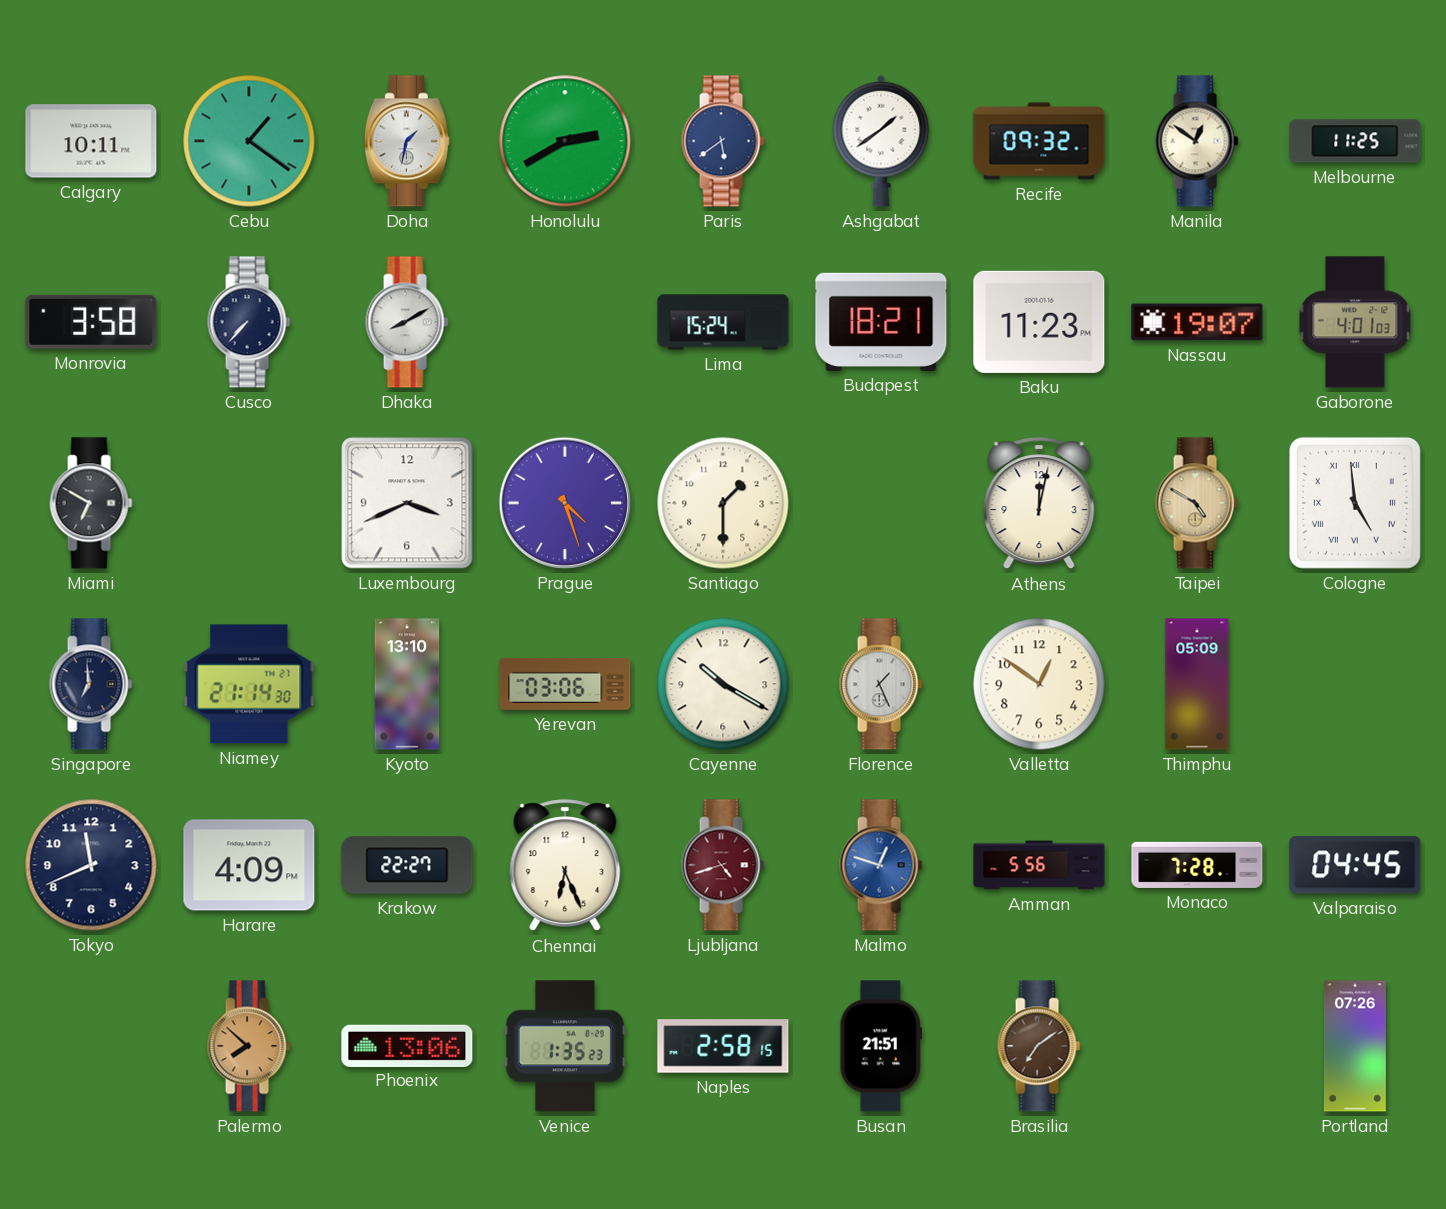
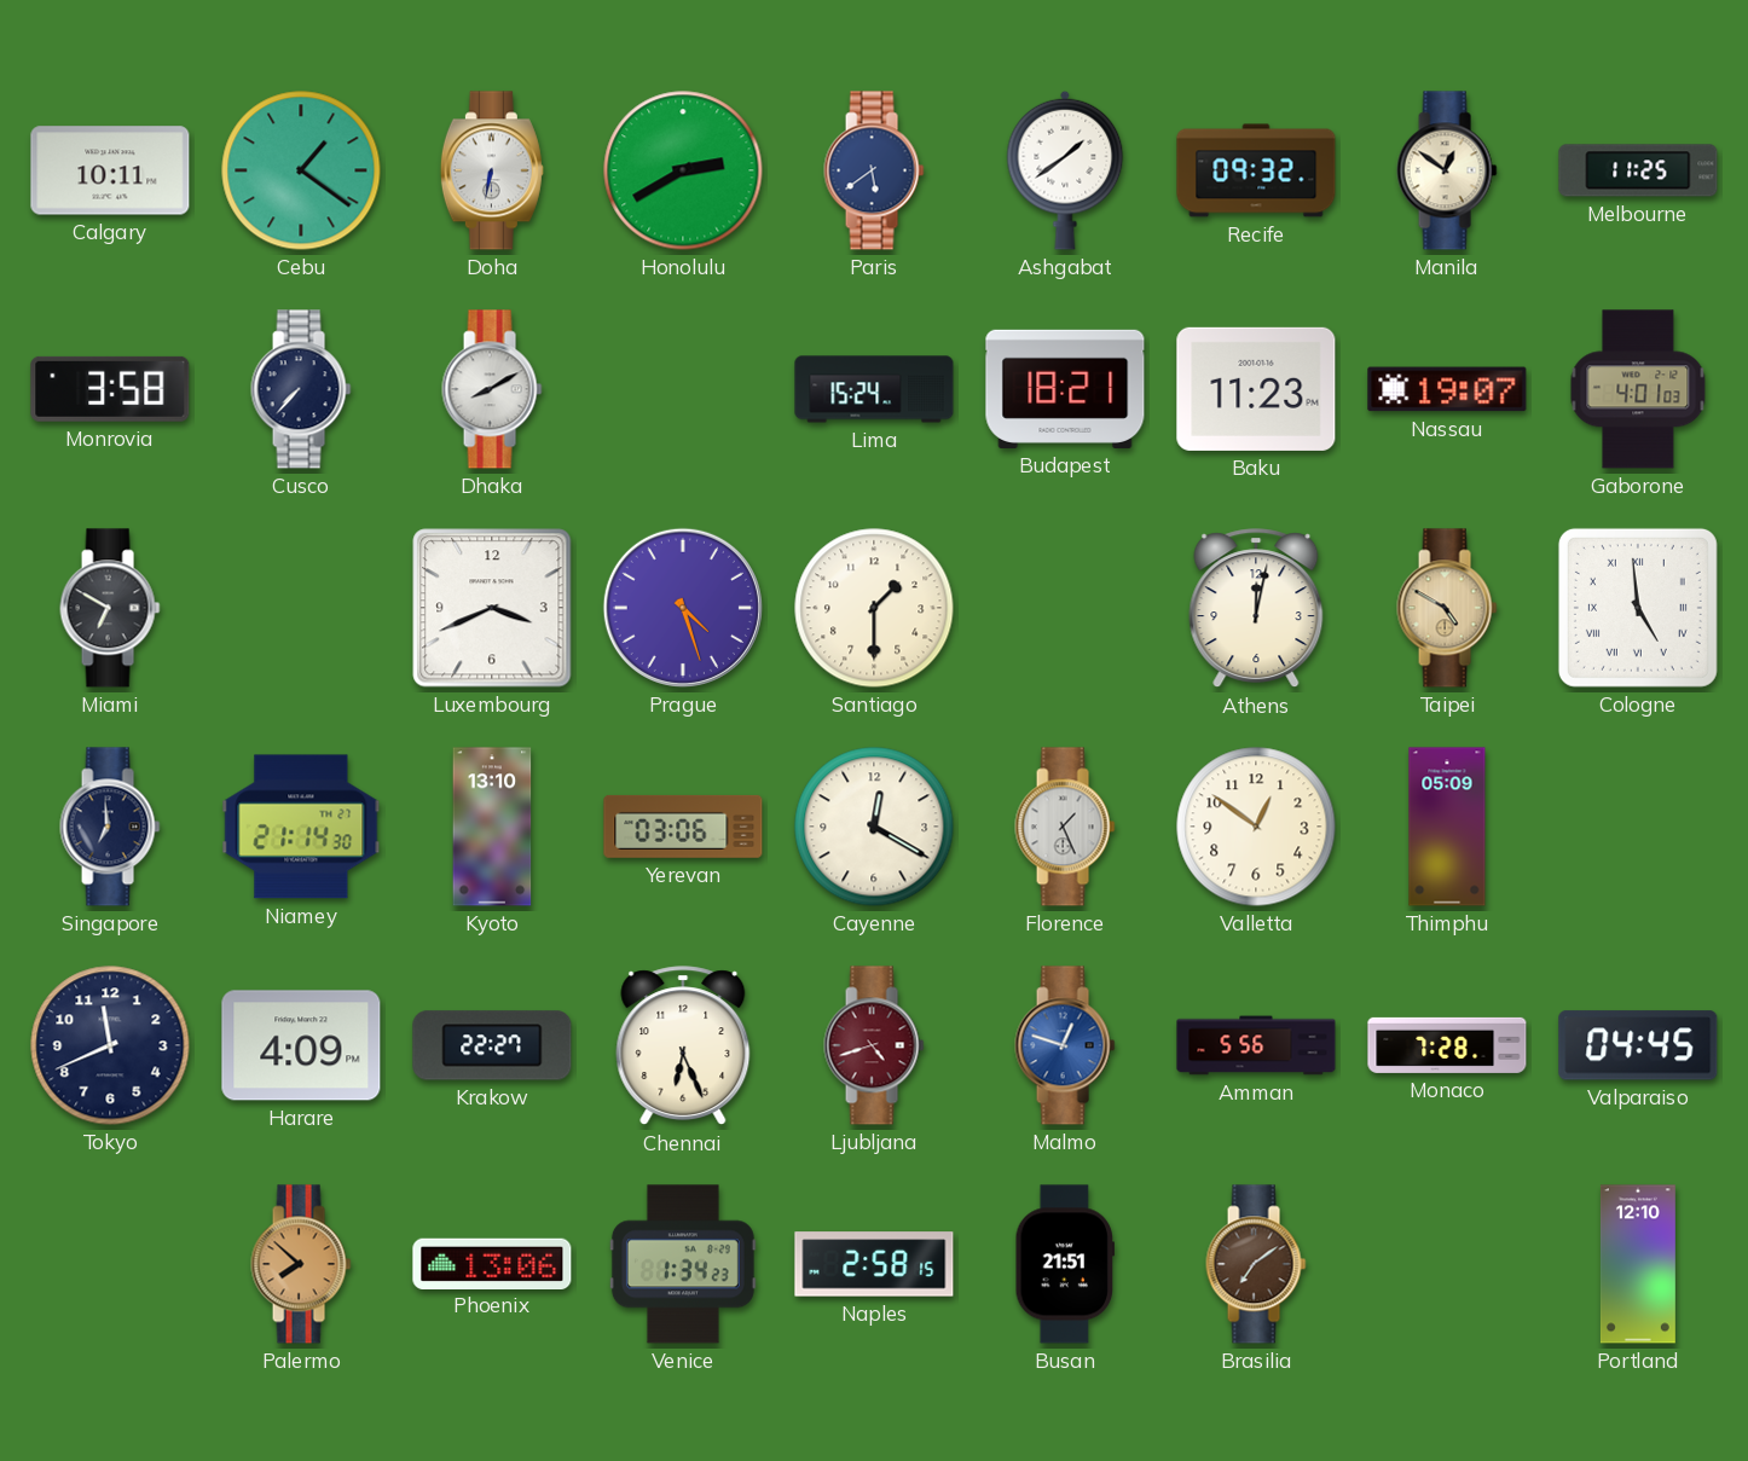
Doha: 1:32 -> 6:32
Cayenne: 10:20 -> 12:20
Venice: 1:35 -> 1:34
Portland: 07:26 -> 12:10
